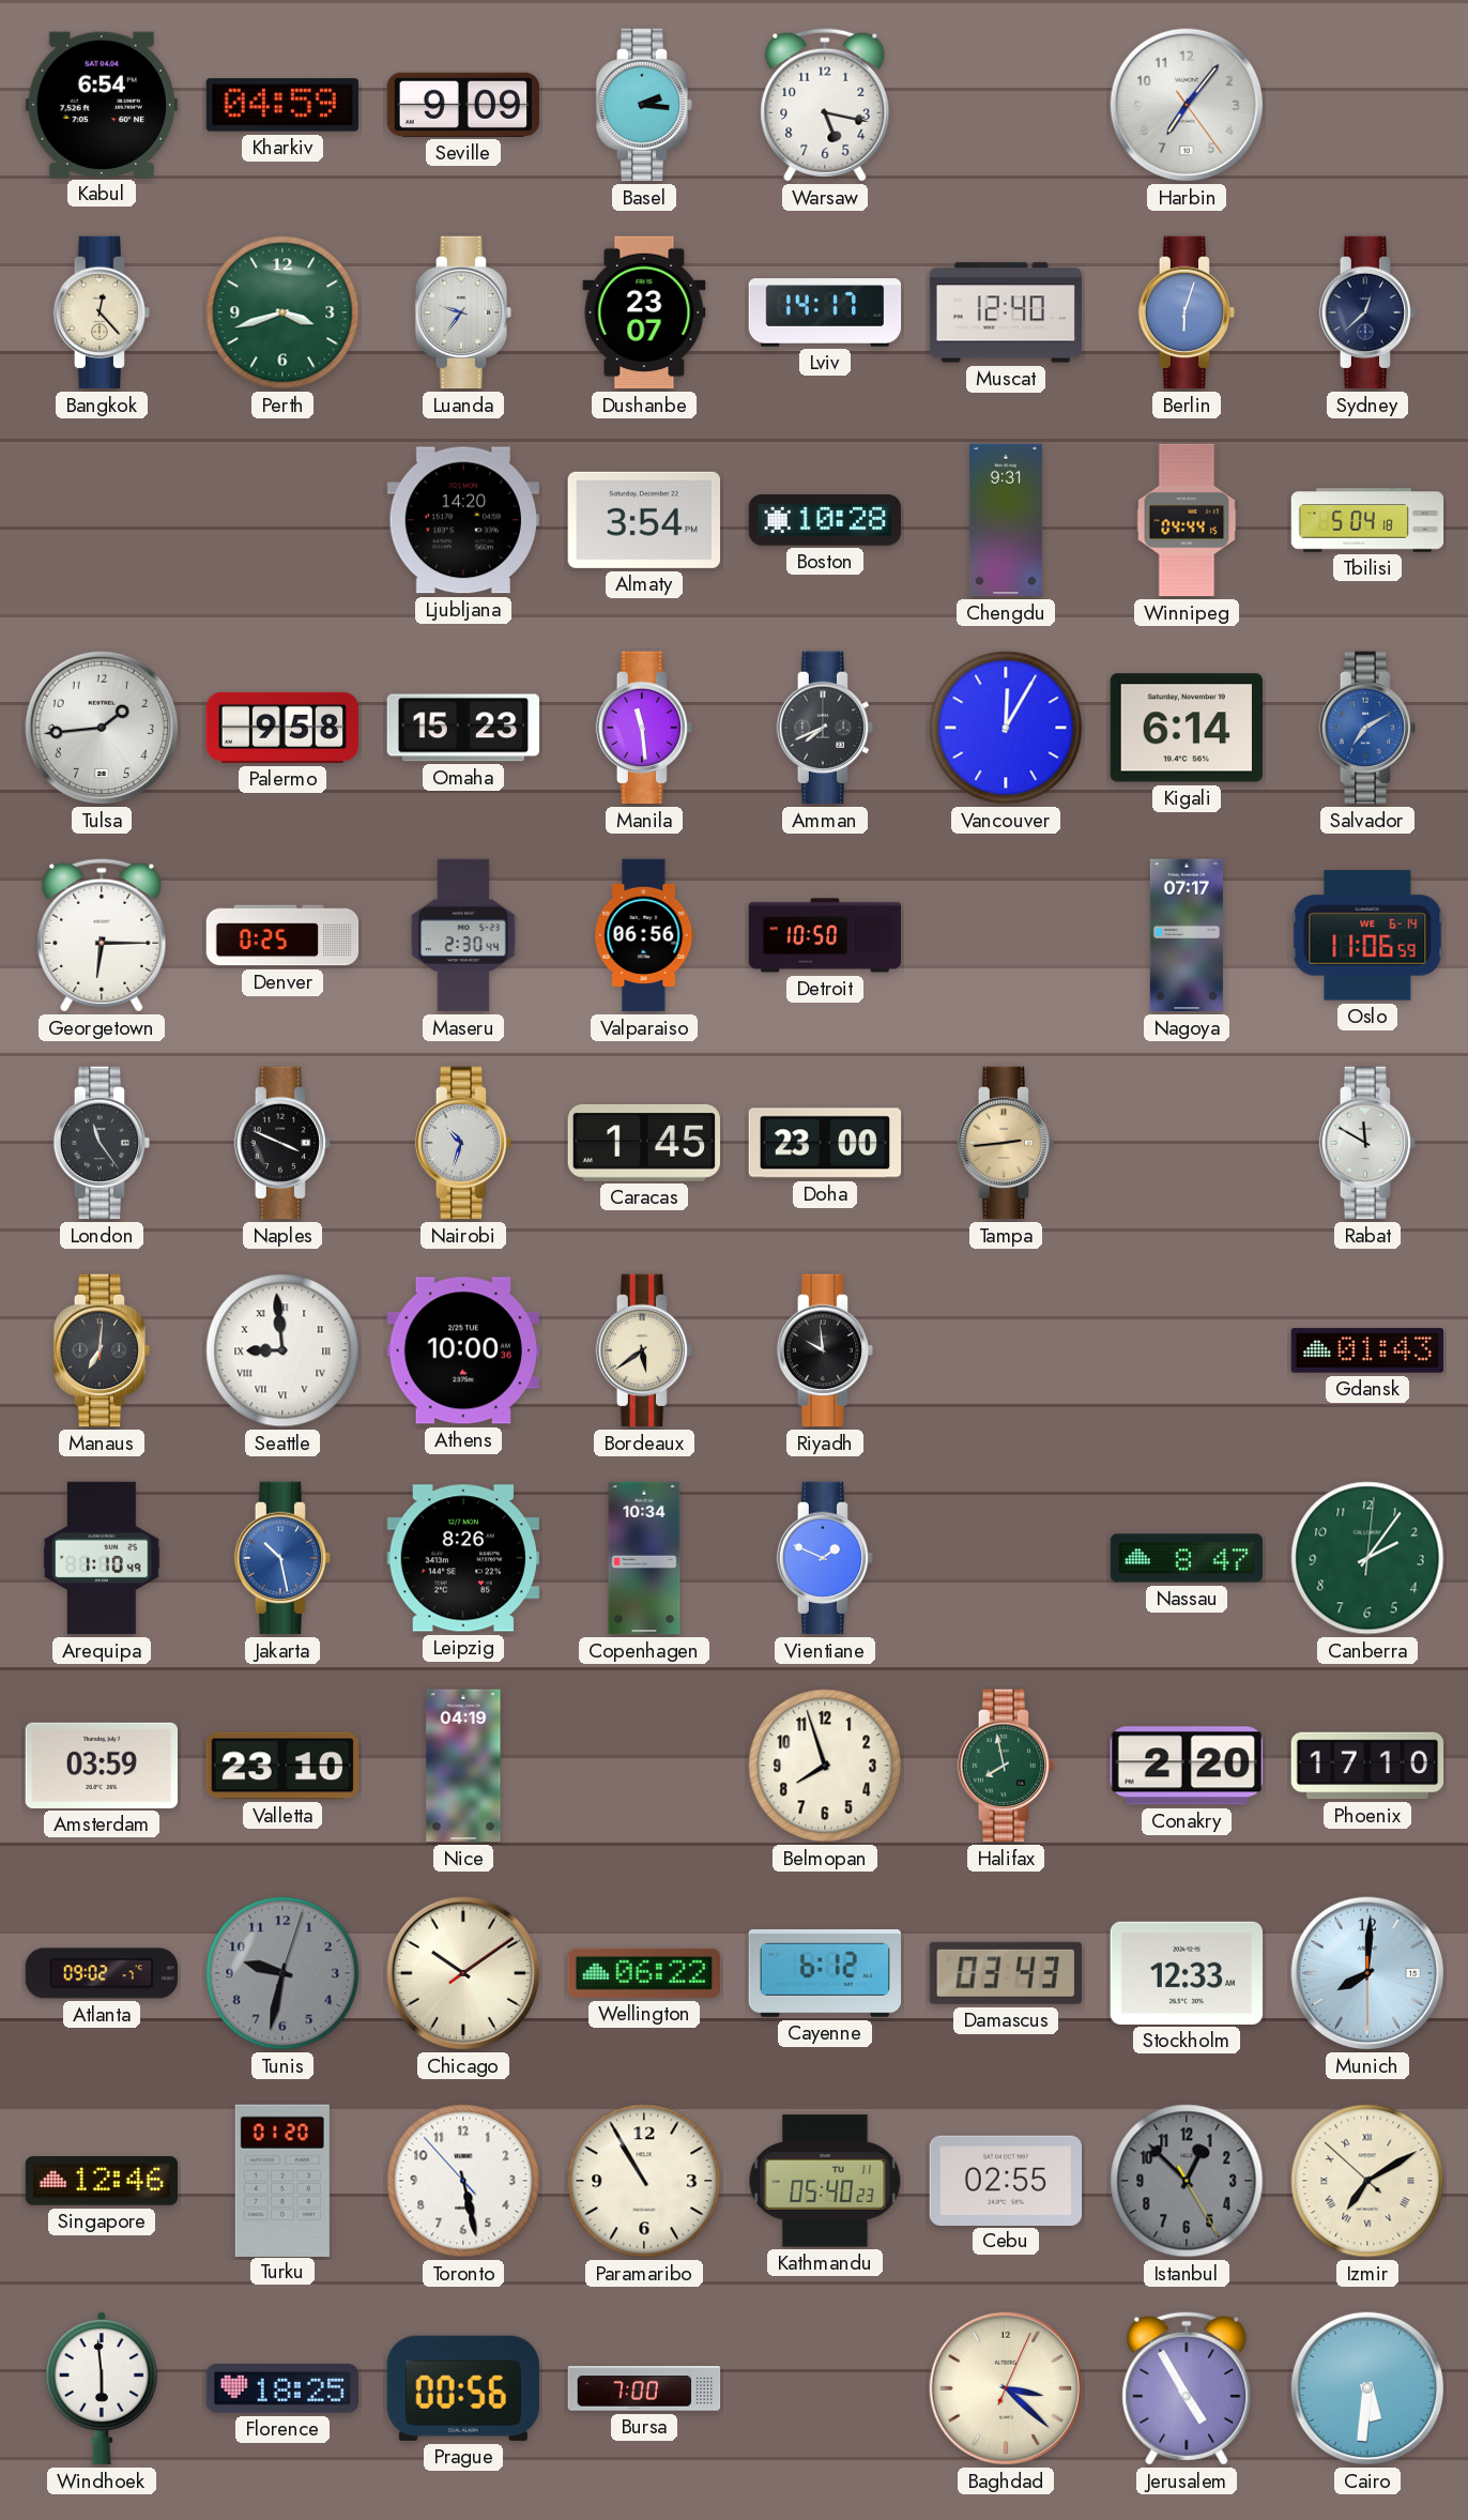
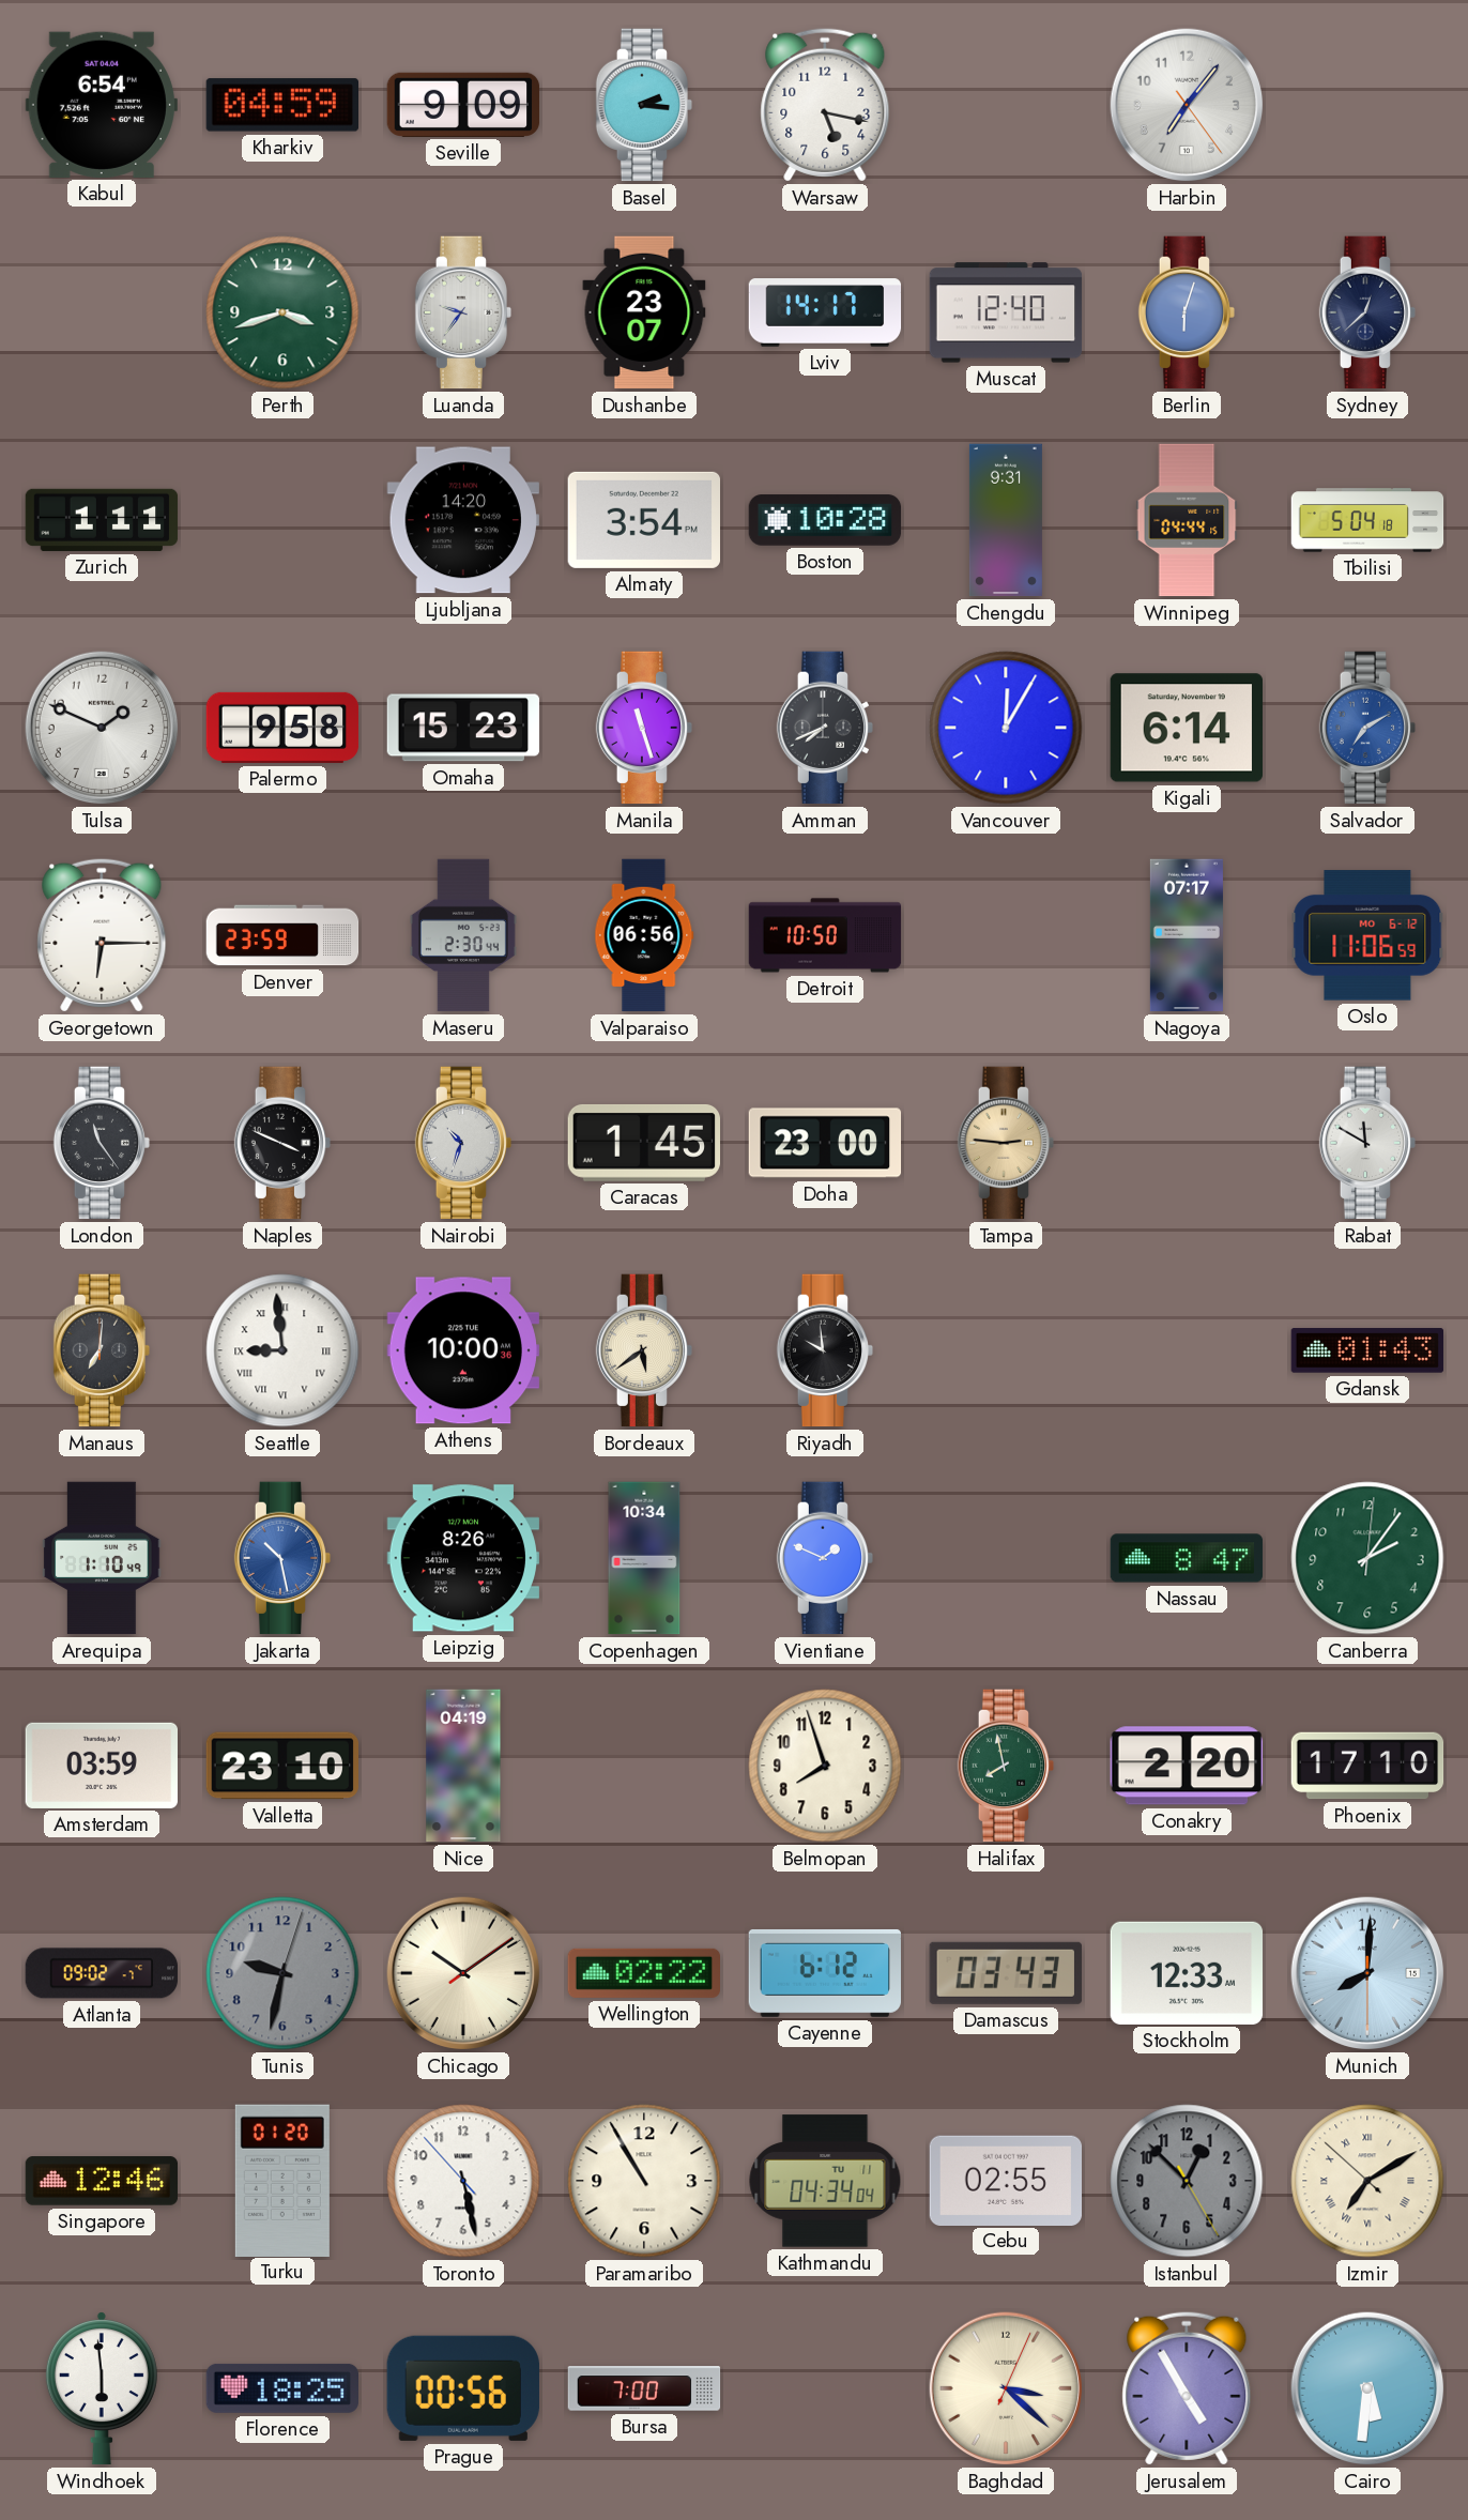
Bangkok: 12:23 -> none
Zurich: none -> 1:11
Tulsa: 1:44 -> 1:49
Manila: 11:29 -> 11:27
Denver: 0:25 -> 23:59
Oslo date: WE 6-14 -> MO 6-12
Tampa: 2:44 -> 2:46
Wellington: 06:22 -> 02:22
Kathmandu: 05:40 -> 04:34
